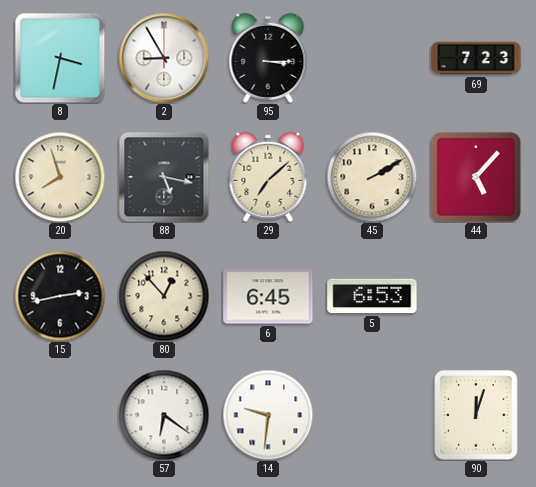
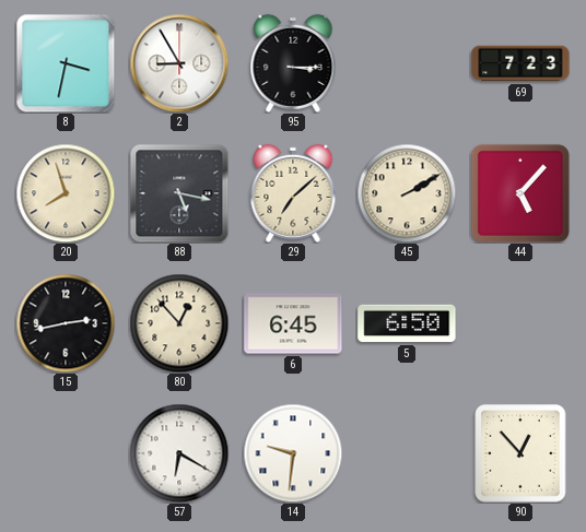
5: 6:53 -> 6:50
57: 6:21 -> 6:20
90: 12:03 -> 12:53
